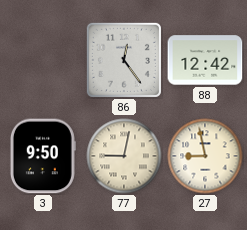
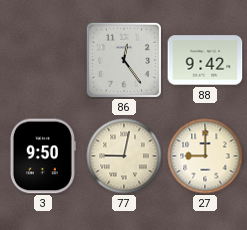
88: 12:42 -> 9:42
27: 8:58 -> 9:00
